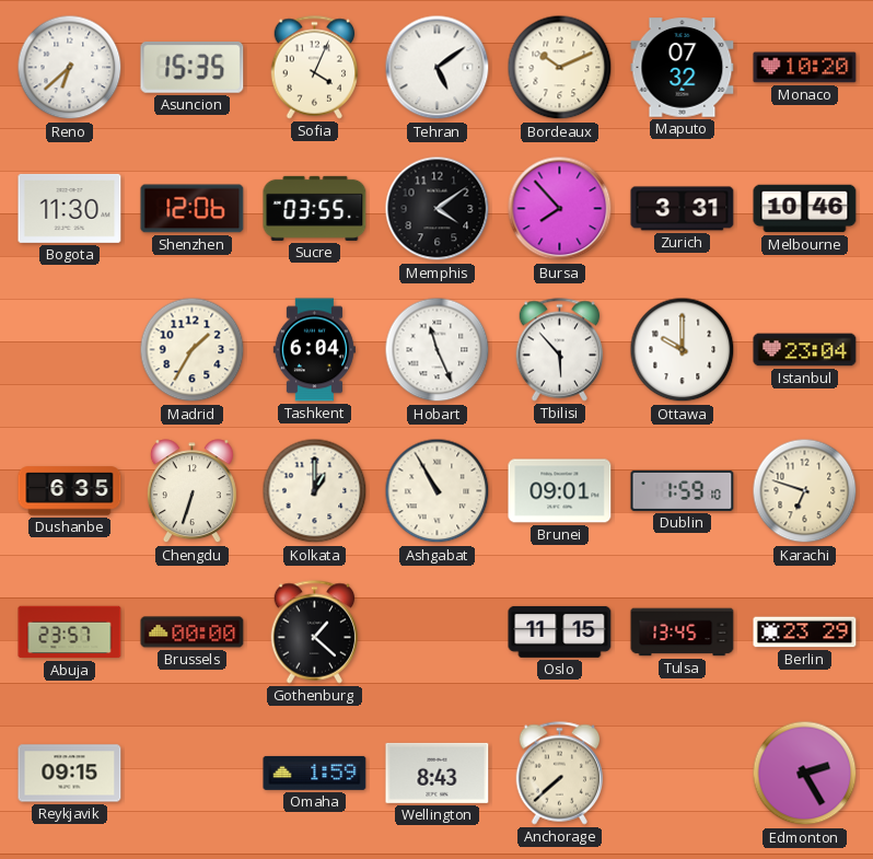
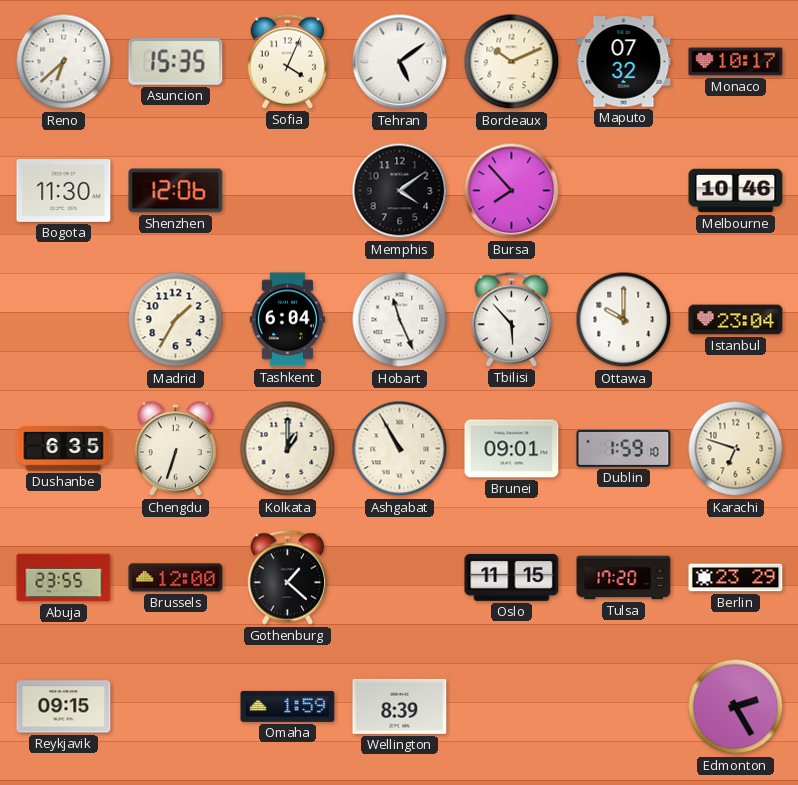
Monaco: 10:20 -> 10:17
Sucre: 03:55 -> none
Zurich: 3:31 -> none
Abuja: 23:57 -> 23:55
Brussels: 00:00 -> 12:00
Tulsa: 13:45 -> 17:20
Wellington: 8:43 -> 8:39
Anchorage: 7:38 -> none
